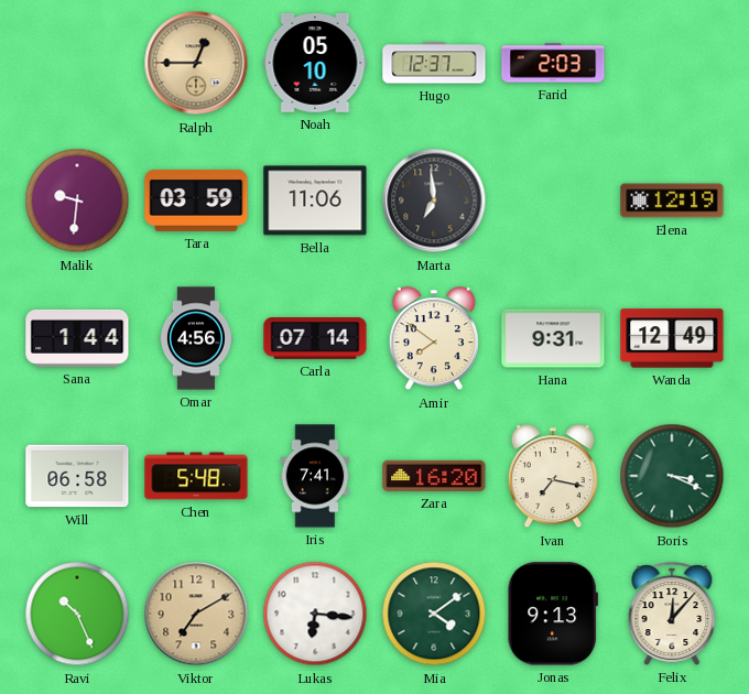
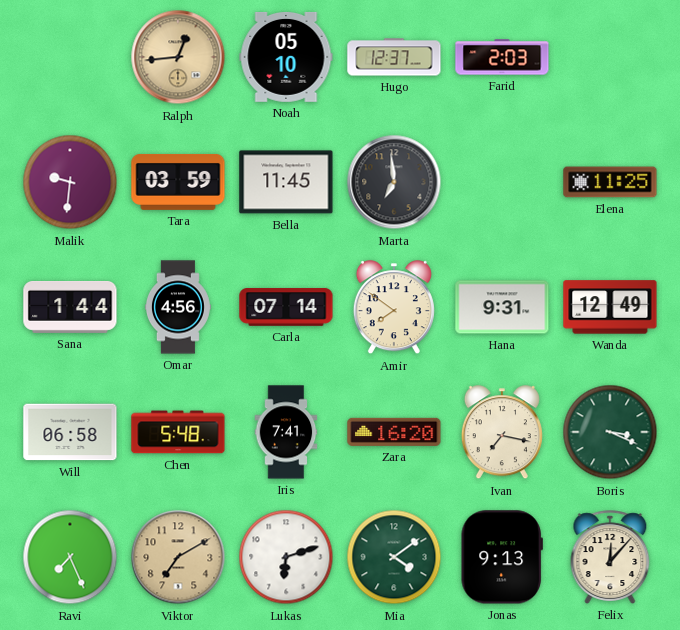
Ralph: 12:45 -> 12:44
Bella: 11:06 -> 11:45
Elena: 12:19 -> 11:25
Ravi: 10:26 -> 7:26
Lukas: 6:16 -> 6:12
